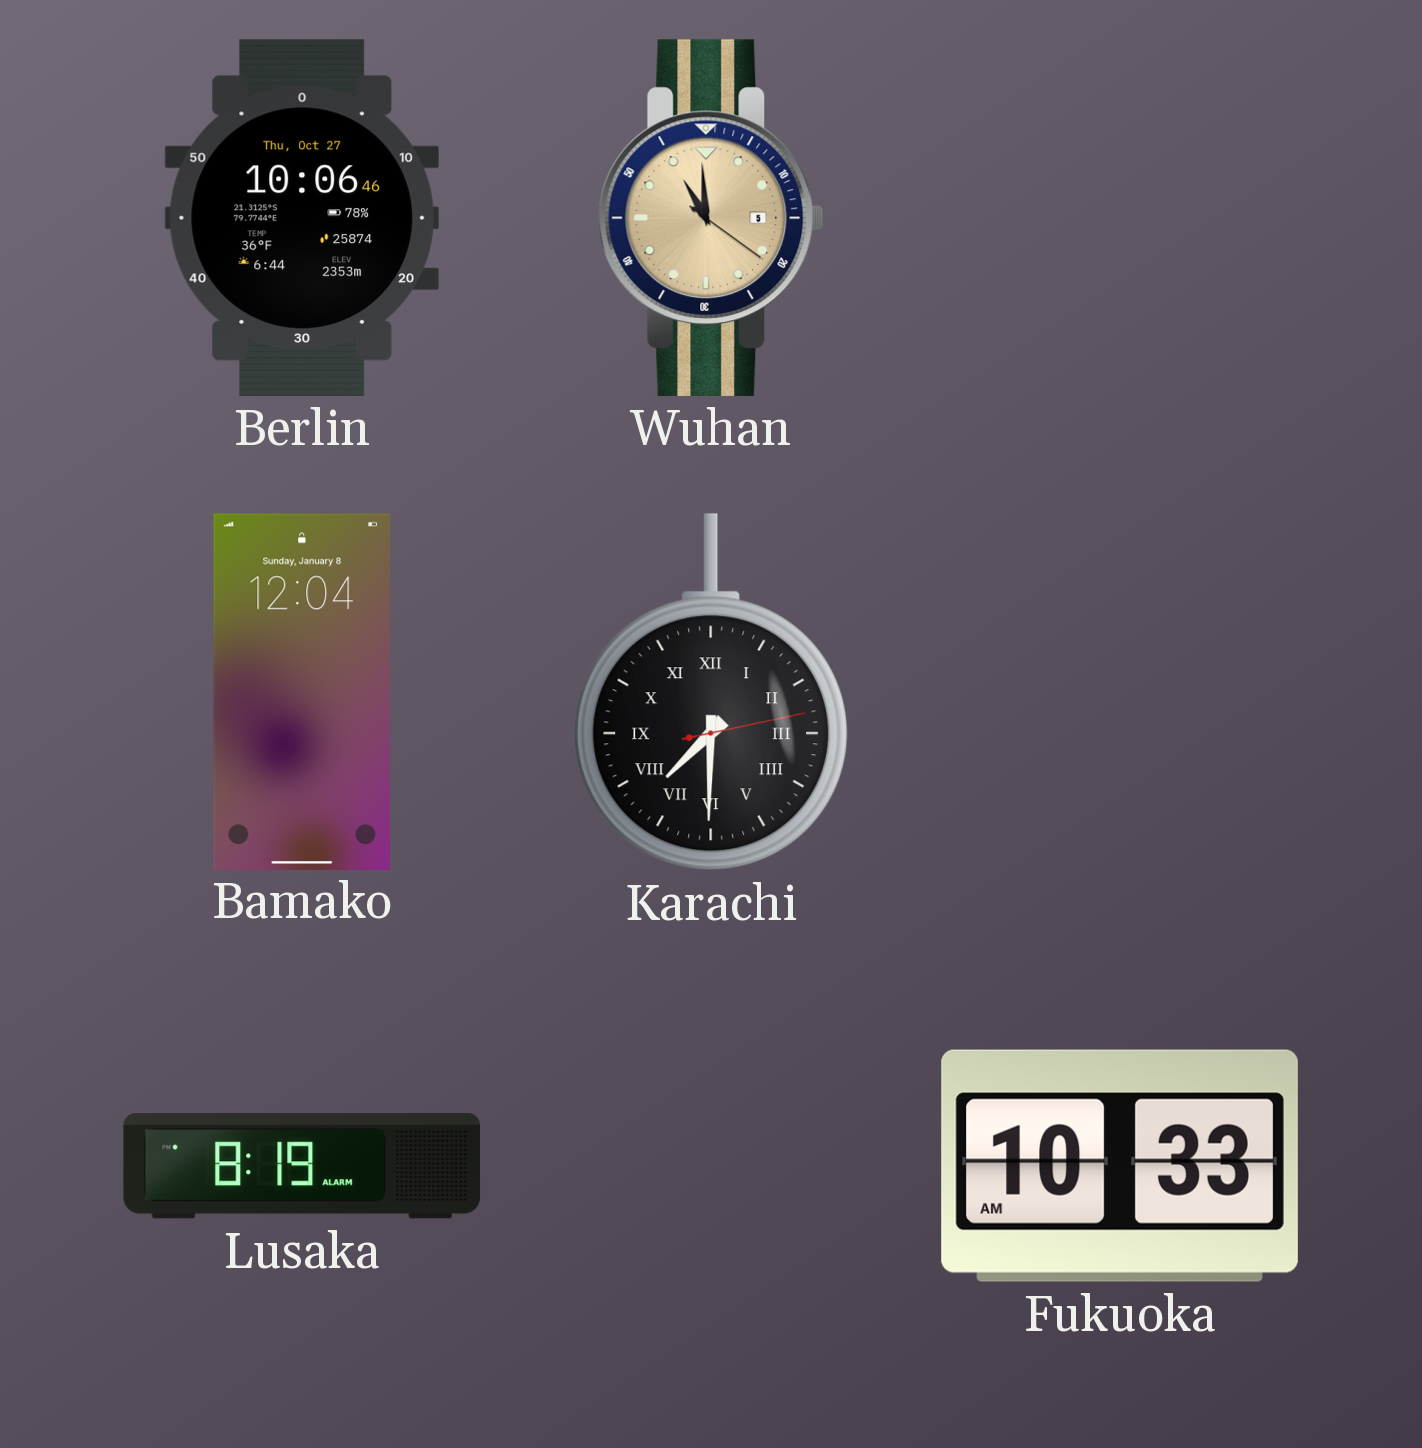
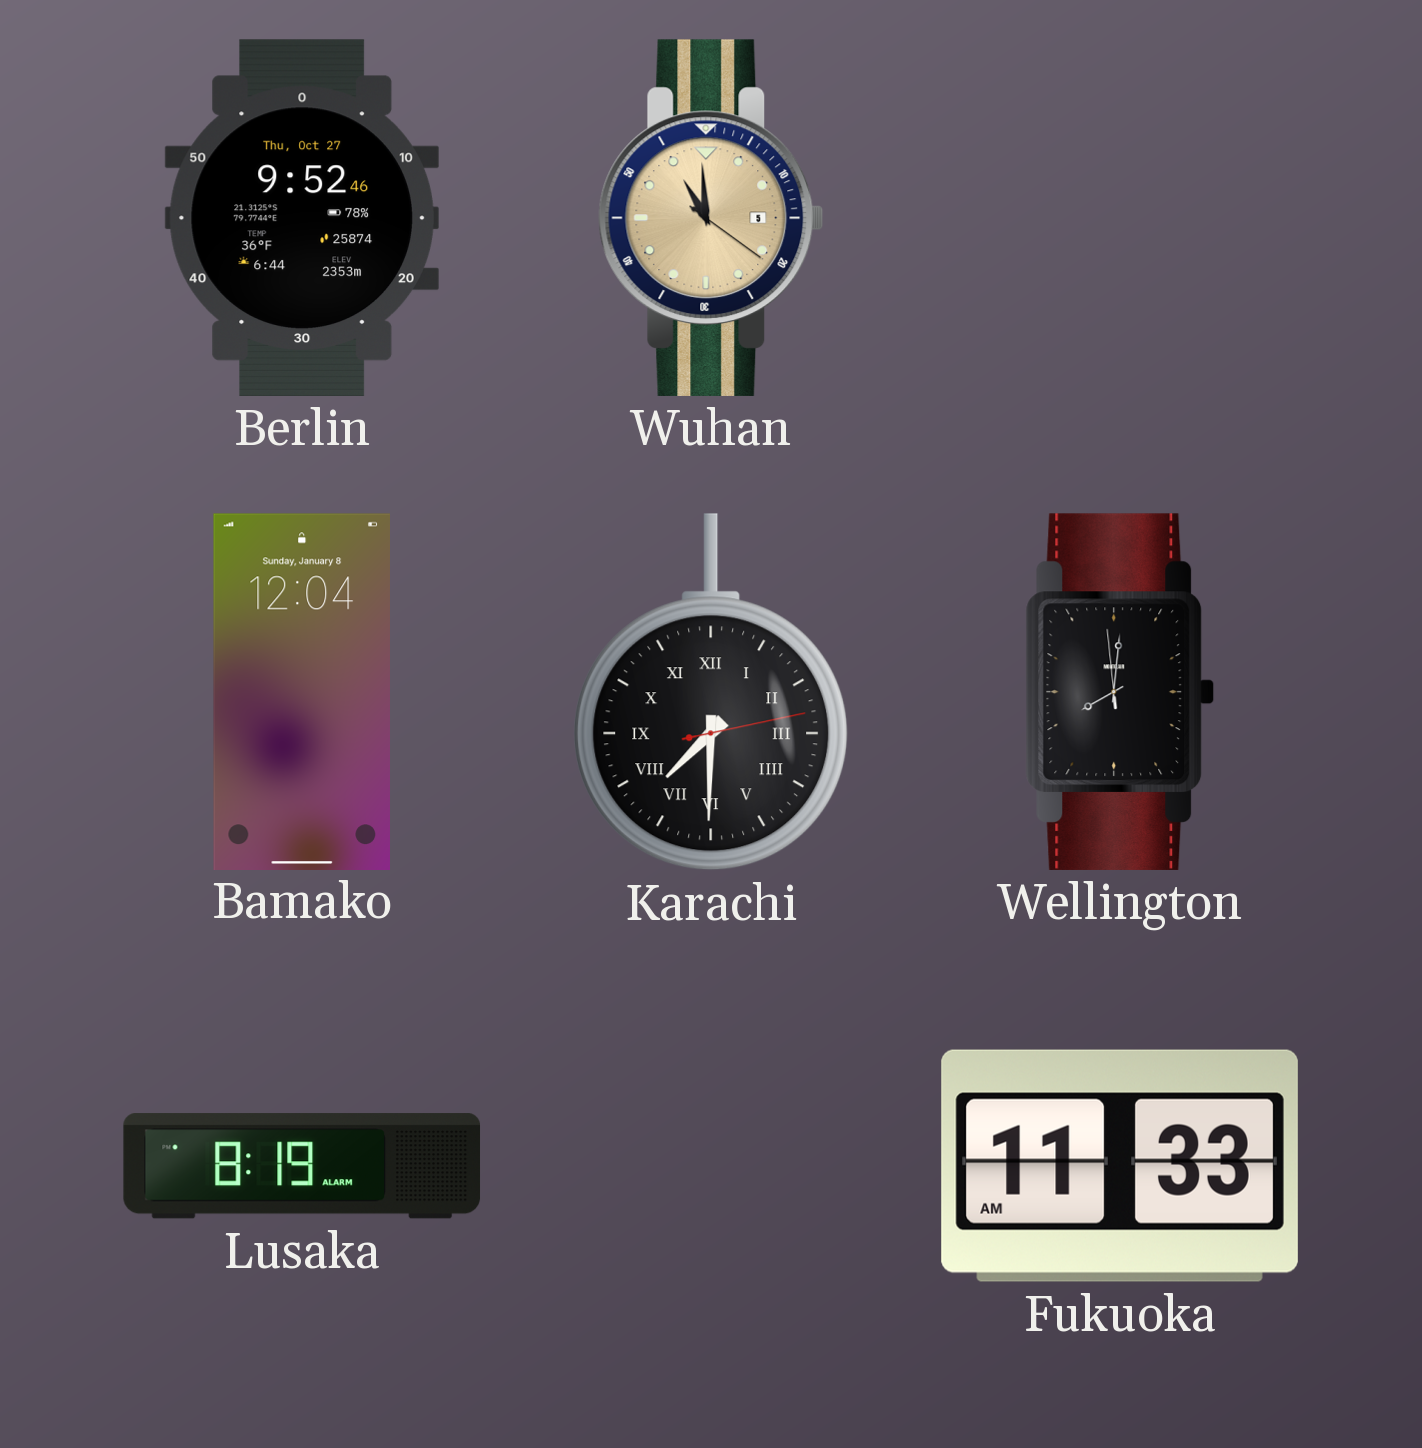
Berlin: 10:06 -> 9:52
Wellington: none -> 8:00
Fukuoka: 10:33 -> 11:33
